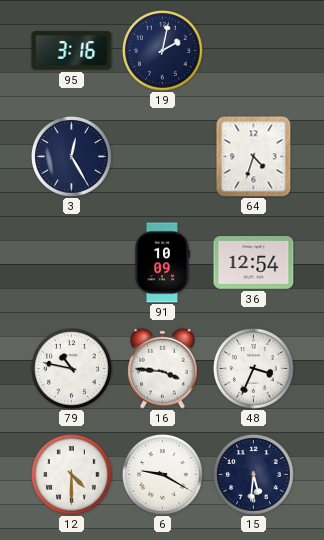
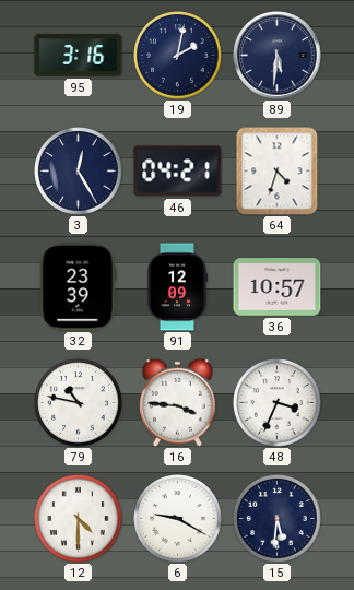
89: none -> 5:31
46: none -> 04:21
32: none -> 23:39
91: 10:09 -> 12:09
36: 12:54 -> 10:57
